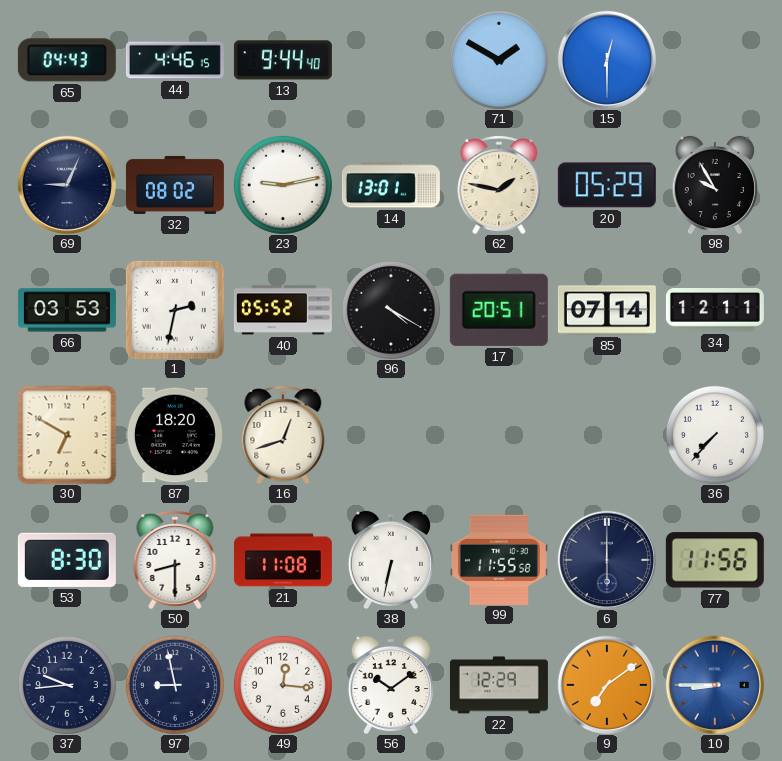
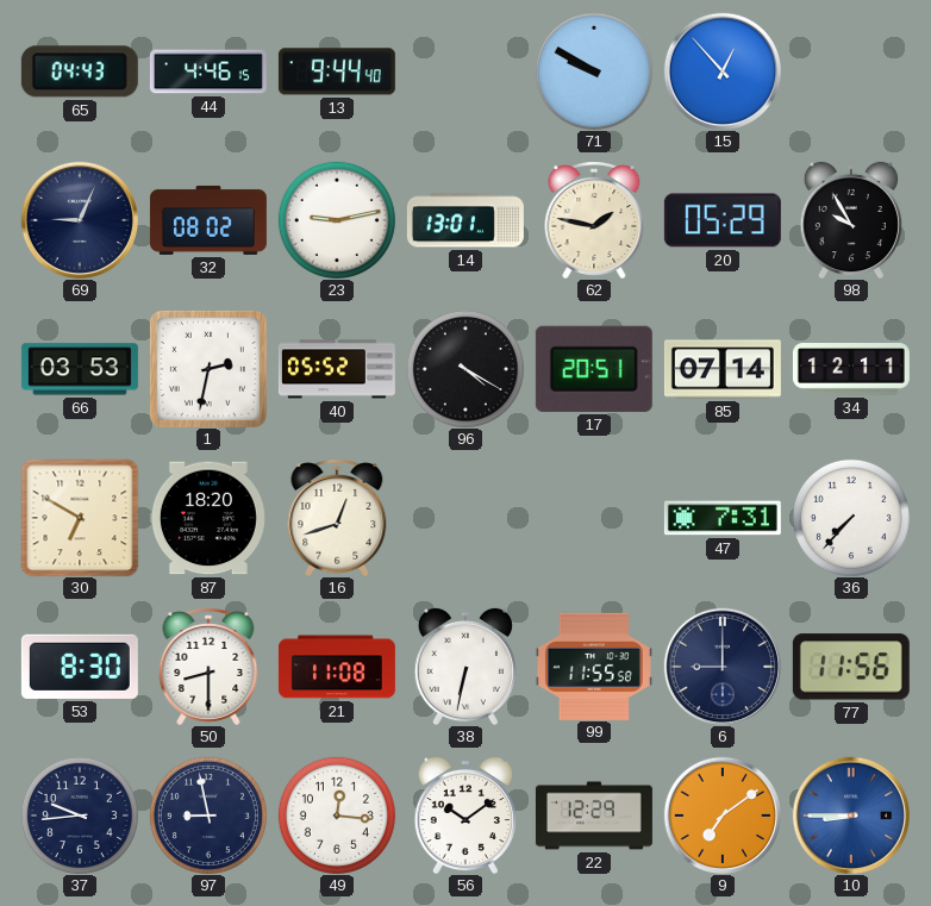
71: 1:50 -> 9:50
15: 12:30 -> 12:53
47: none -> 7:31
6: 6:00 -> 9:00
